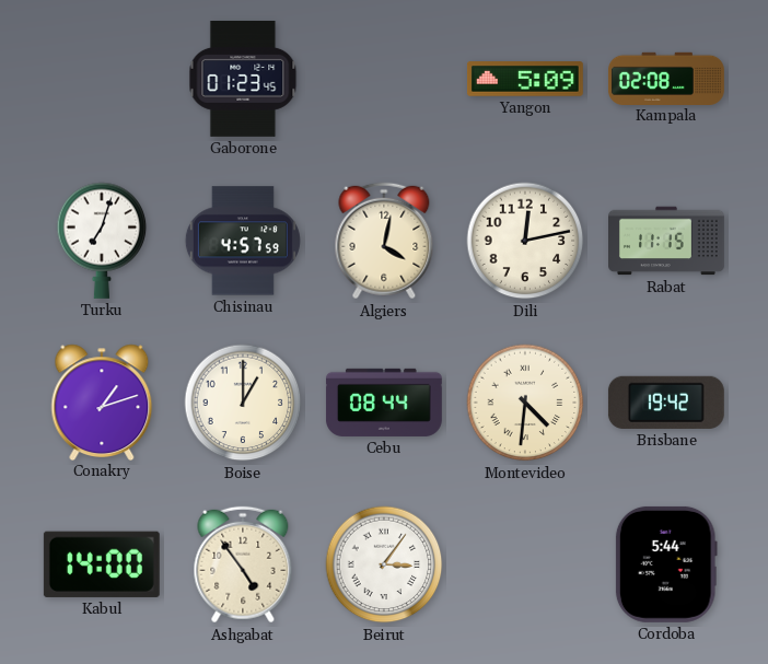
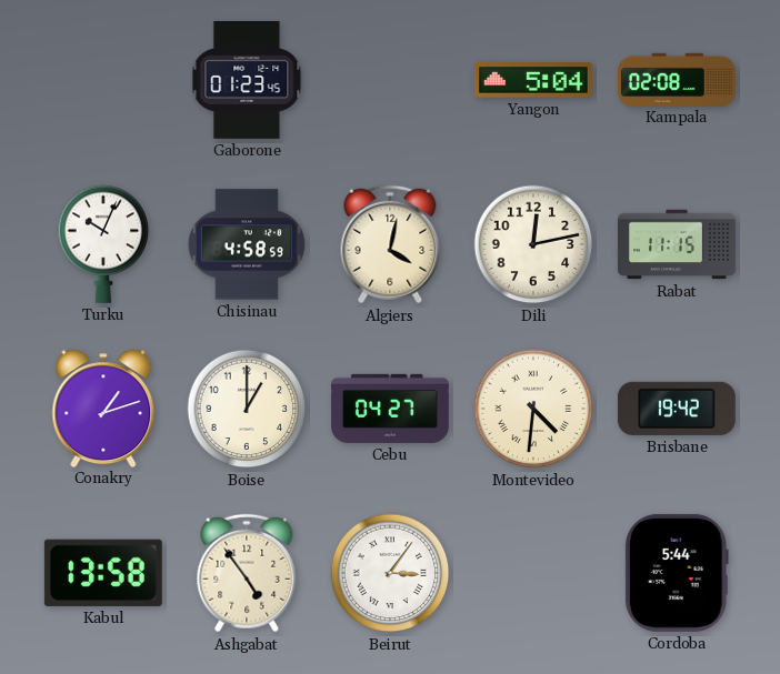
Yangon: 5:09 -> 5:04
Turku: 7:03 -> 10:04
Chisinau: 4:57 -> 4:58
Cebu: 08:44 -> 04:27
Kabul: 14:00 -> 13:58
